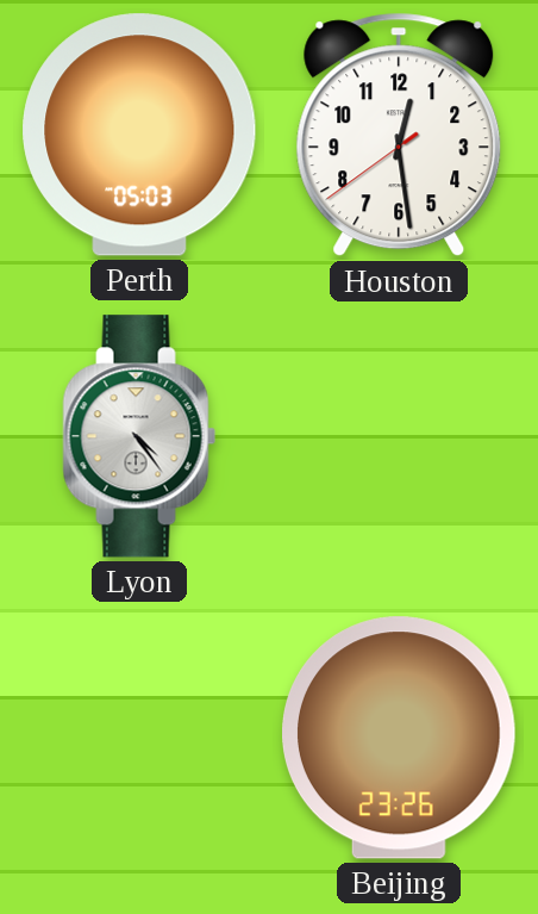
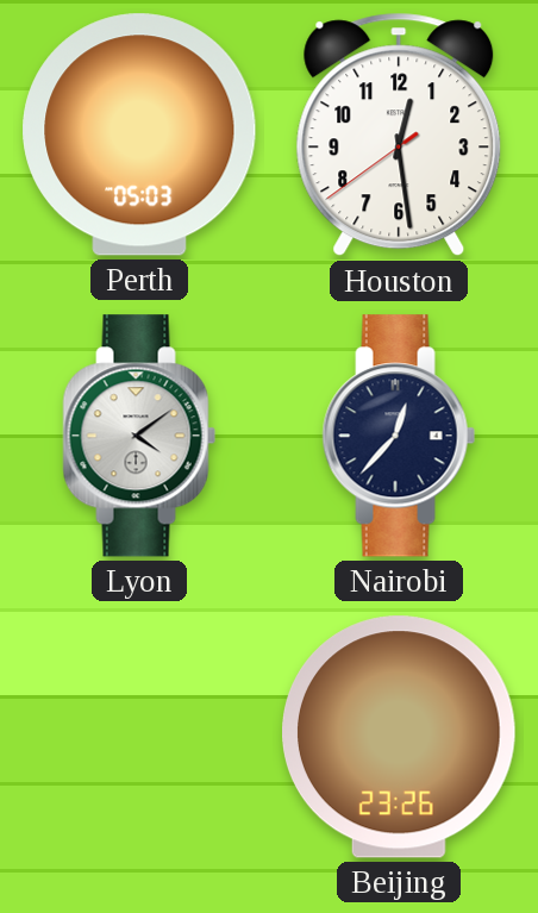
Lyon: 4:24 -> 4:09
Nairobi: none -> 12:37
